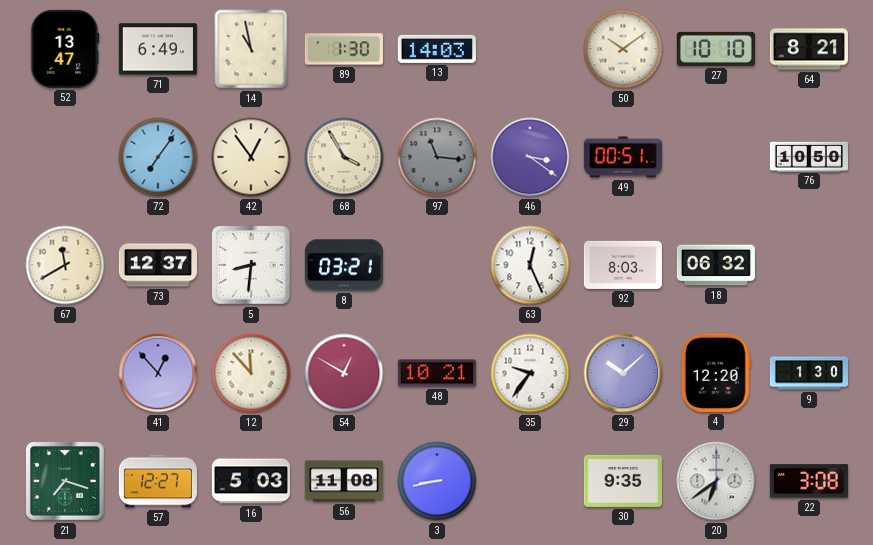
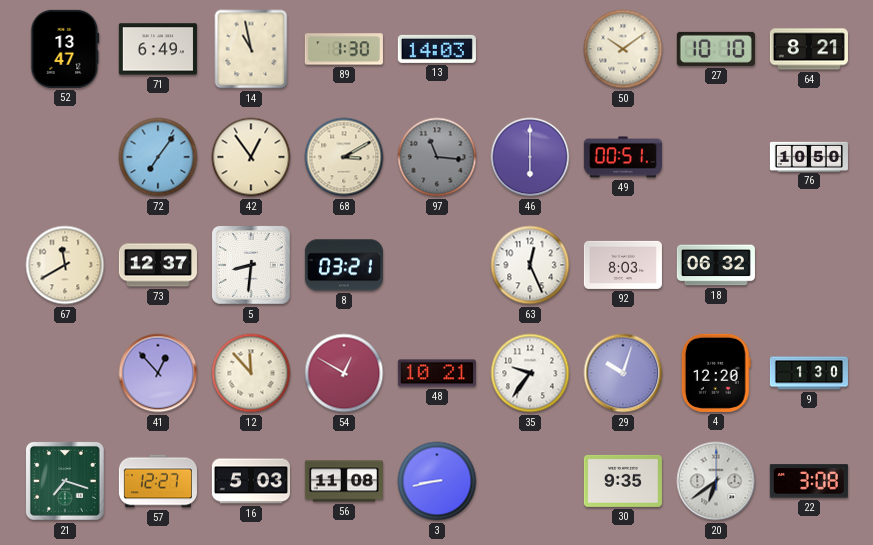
68: 3:55 -> 3:10
46: 3:21 -> 6:00
29: 10:08 -> 10:03
